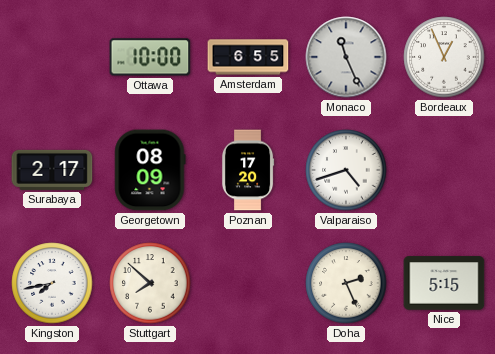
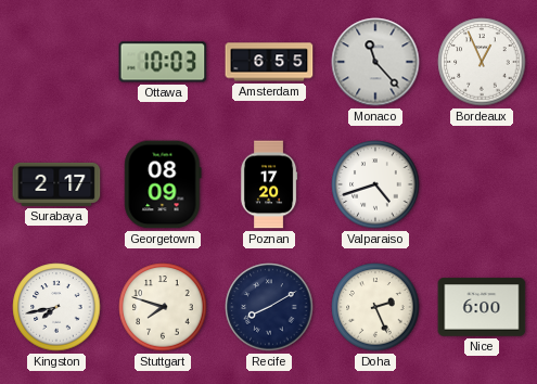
Ottawa: 10:00 -> 10:03
Monaco: 11:26 -> 11:23
Stuttgart: 7:52 -> 7:48
Recife: none -> 8:10
Nice: 5:15 -> 6:00
